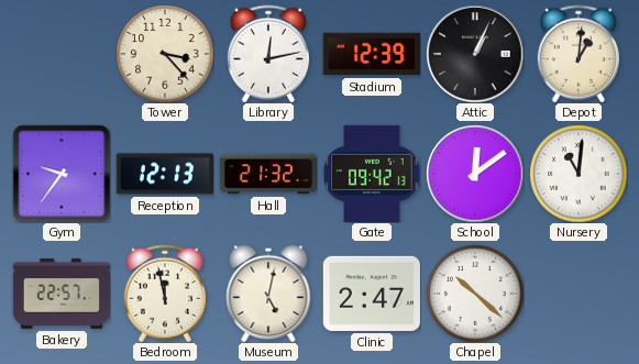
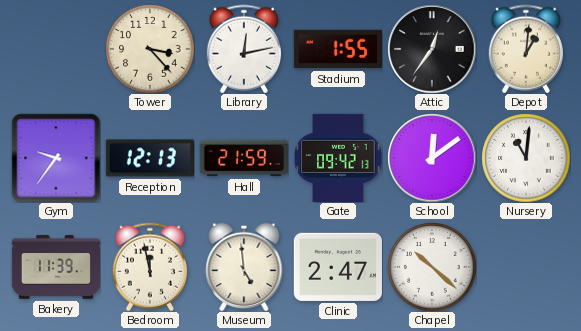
Stadium: 12:39 -> 1:55
Attic: 1:04 -> 12:36
Hall: 21:32 -> 21:59
Bakery: 22:57 -> 11:39
Museum: 5:02 -> 4:59
